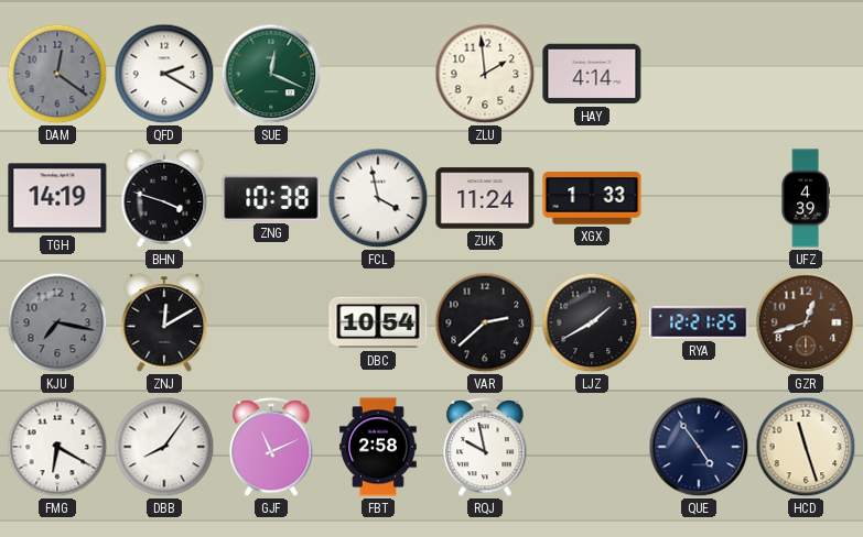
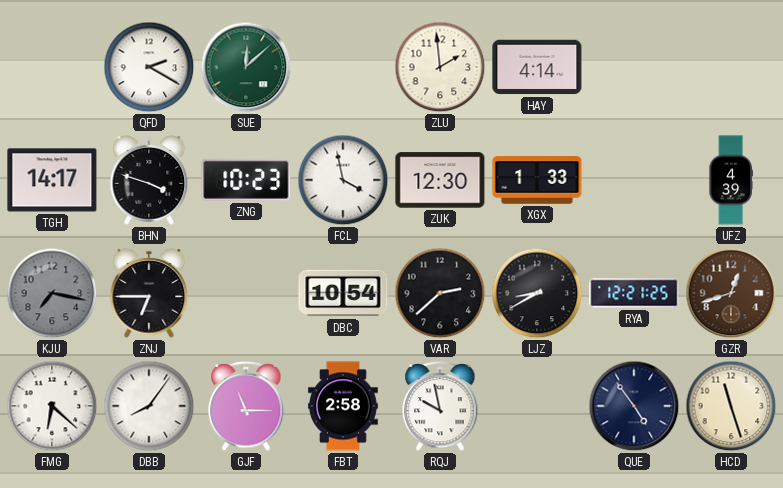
DAM: 12:21 -> none
SUE: 12:19 -> 12:08
TGH: 14:19 -> 14:17
ZNG: 10:38 -> 10:23
ZUK: 11:24 -> 12:30
ZNJ: 12:10 -> 6:45
LJZ: 1:40 -> 8:40
FMG: 6:20 -> 6:22
GJF: 11:11 -> 11:15
